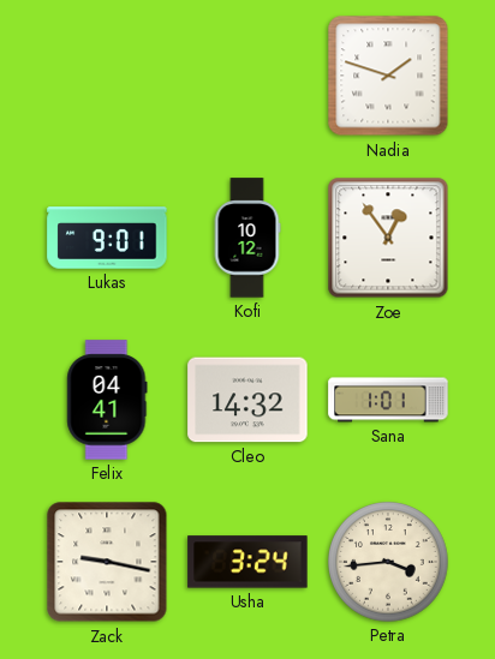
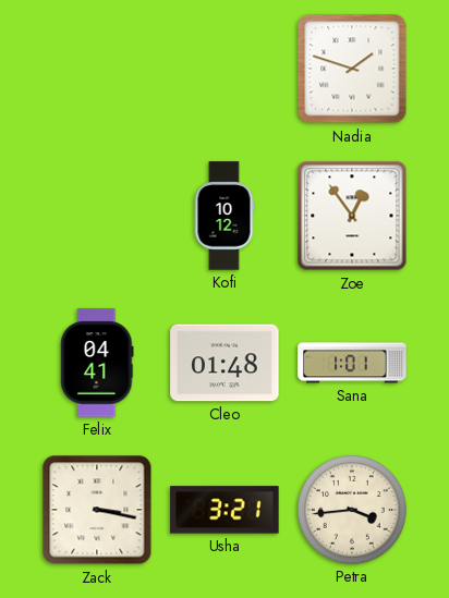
Lukas: 9:01 -> none
Cleo: 14:32 -> 01:48
Zack: 9:17 -> 3:17
Usha: 3:24 -> 3:21
